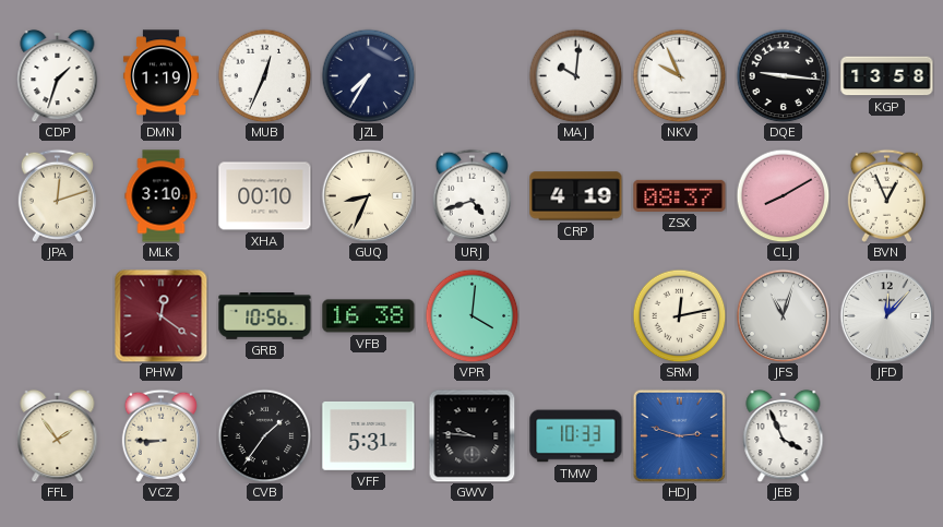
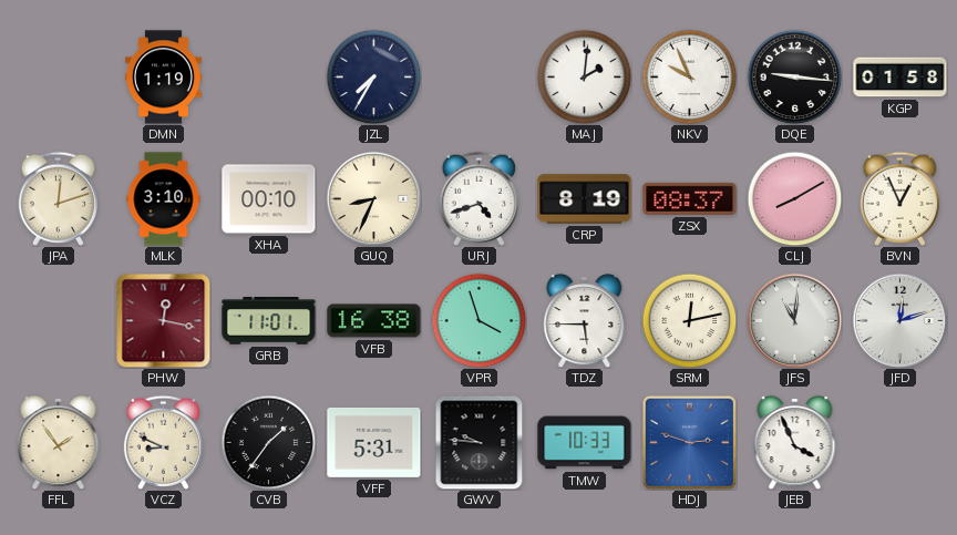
CDP: 1:33 -> none
MUB: 12:34 -> none
MAJ: 10:01 -> 2:01
KGP: 13:58 -> 01:58
CRP: 4:19 -> 8:19
PHW: 12:21 -> 12:17
GRB: 10:56 -> 11:01
VPR: 4:01 -> 3:57
TDZ: none -> 5:45
JFS: 11:03 -> 11:01
JFD: 12:07 -> 12:12
VCZ: 8:45 -> 8:49
